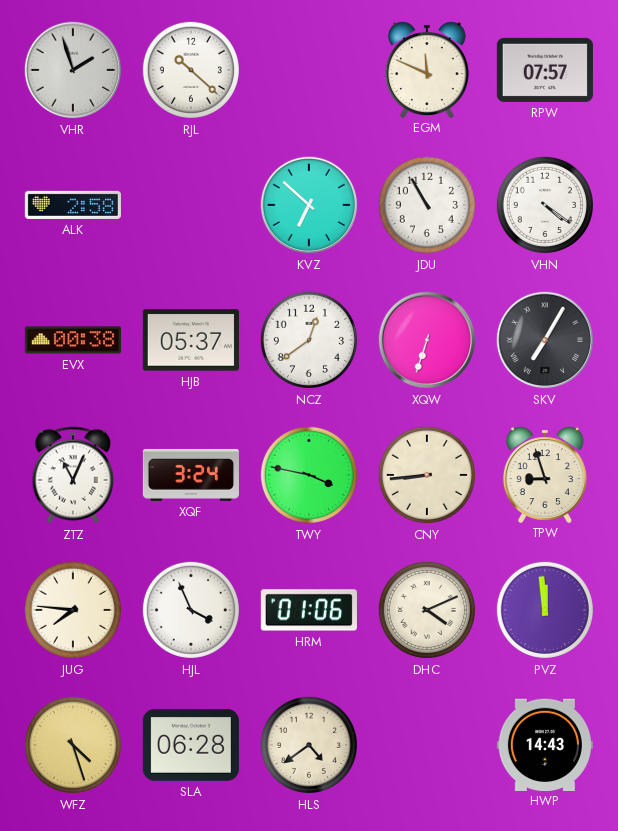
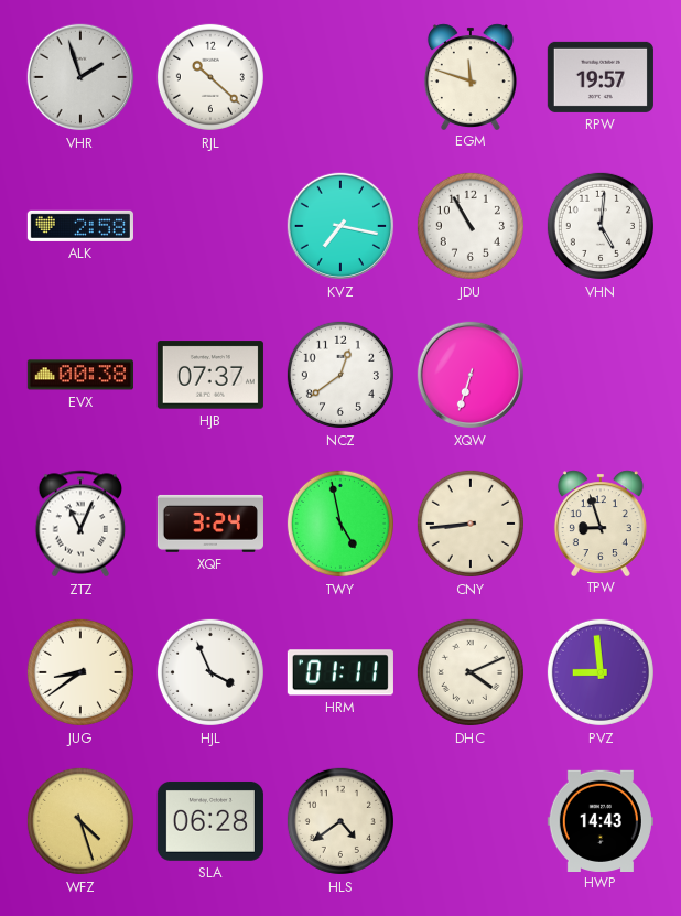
EGM: 11:49 -> 11:48
RPW: 07:57 -> 19:57
KVZ: 6:52 -> 7:17
VHN: 4:21 -> 5:01
HJB: 05:37 -> 07:37
SKV: 7:05 -> none
TWY: 3:47 -> 4:58
JUG: 7:46 -> 8:39
HRM: 01:06 -> 01:11
PVZ: 11:59 -> 8:59
